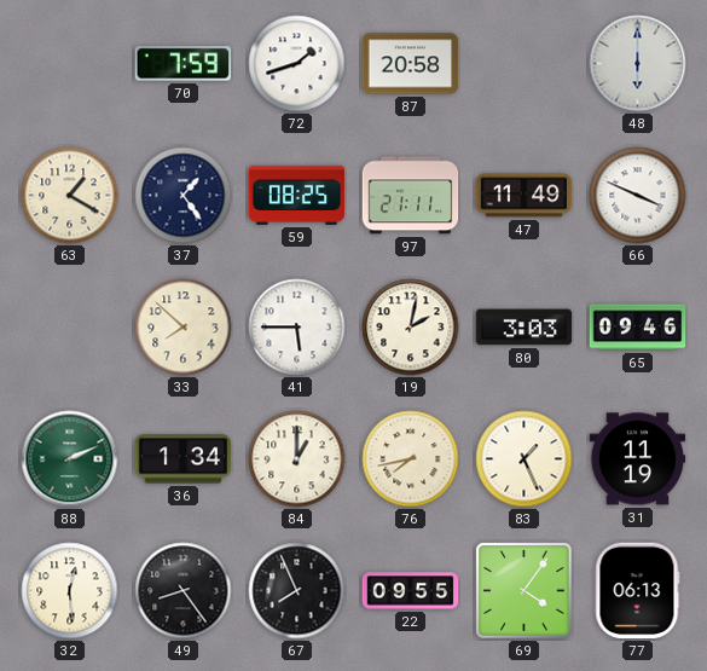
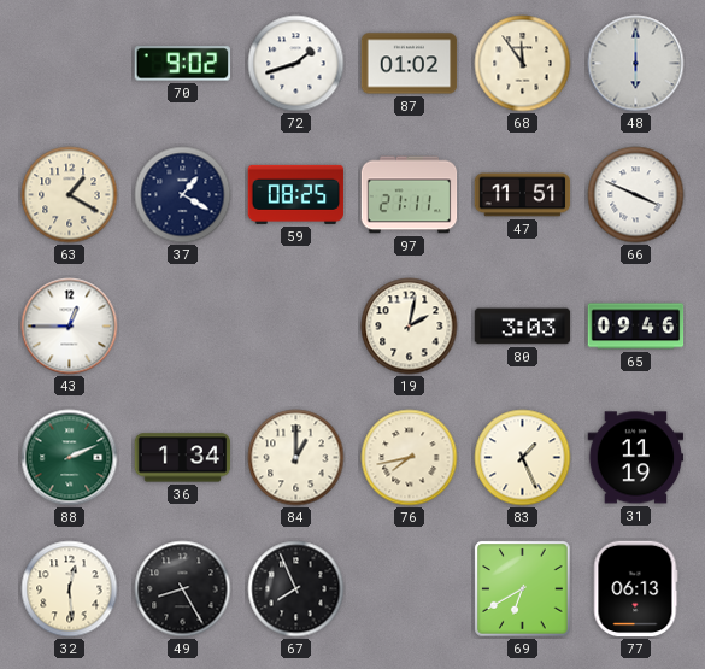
70: 7:59 -> 9:02
87: 20:58 -> 01:02
68: none -> 11:54
37: 1:24 -> 1:20
47: 11:49 -> 11:51
43: none -> 12:45
33: 7:52 -> none
41: 5:45 -> none
49: 8:24 -> 8:25
22: 09:55 -> none
69: 4:06 -> 6:40
